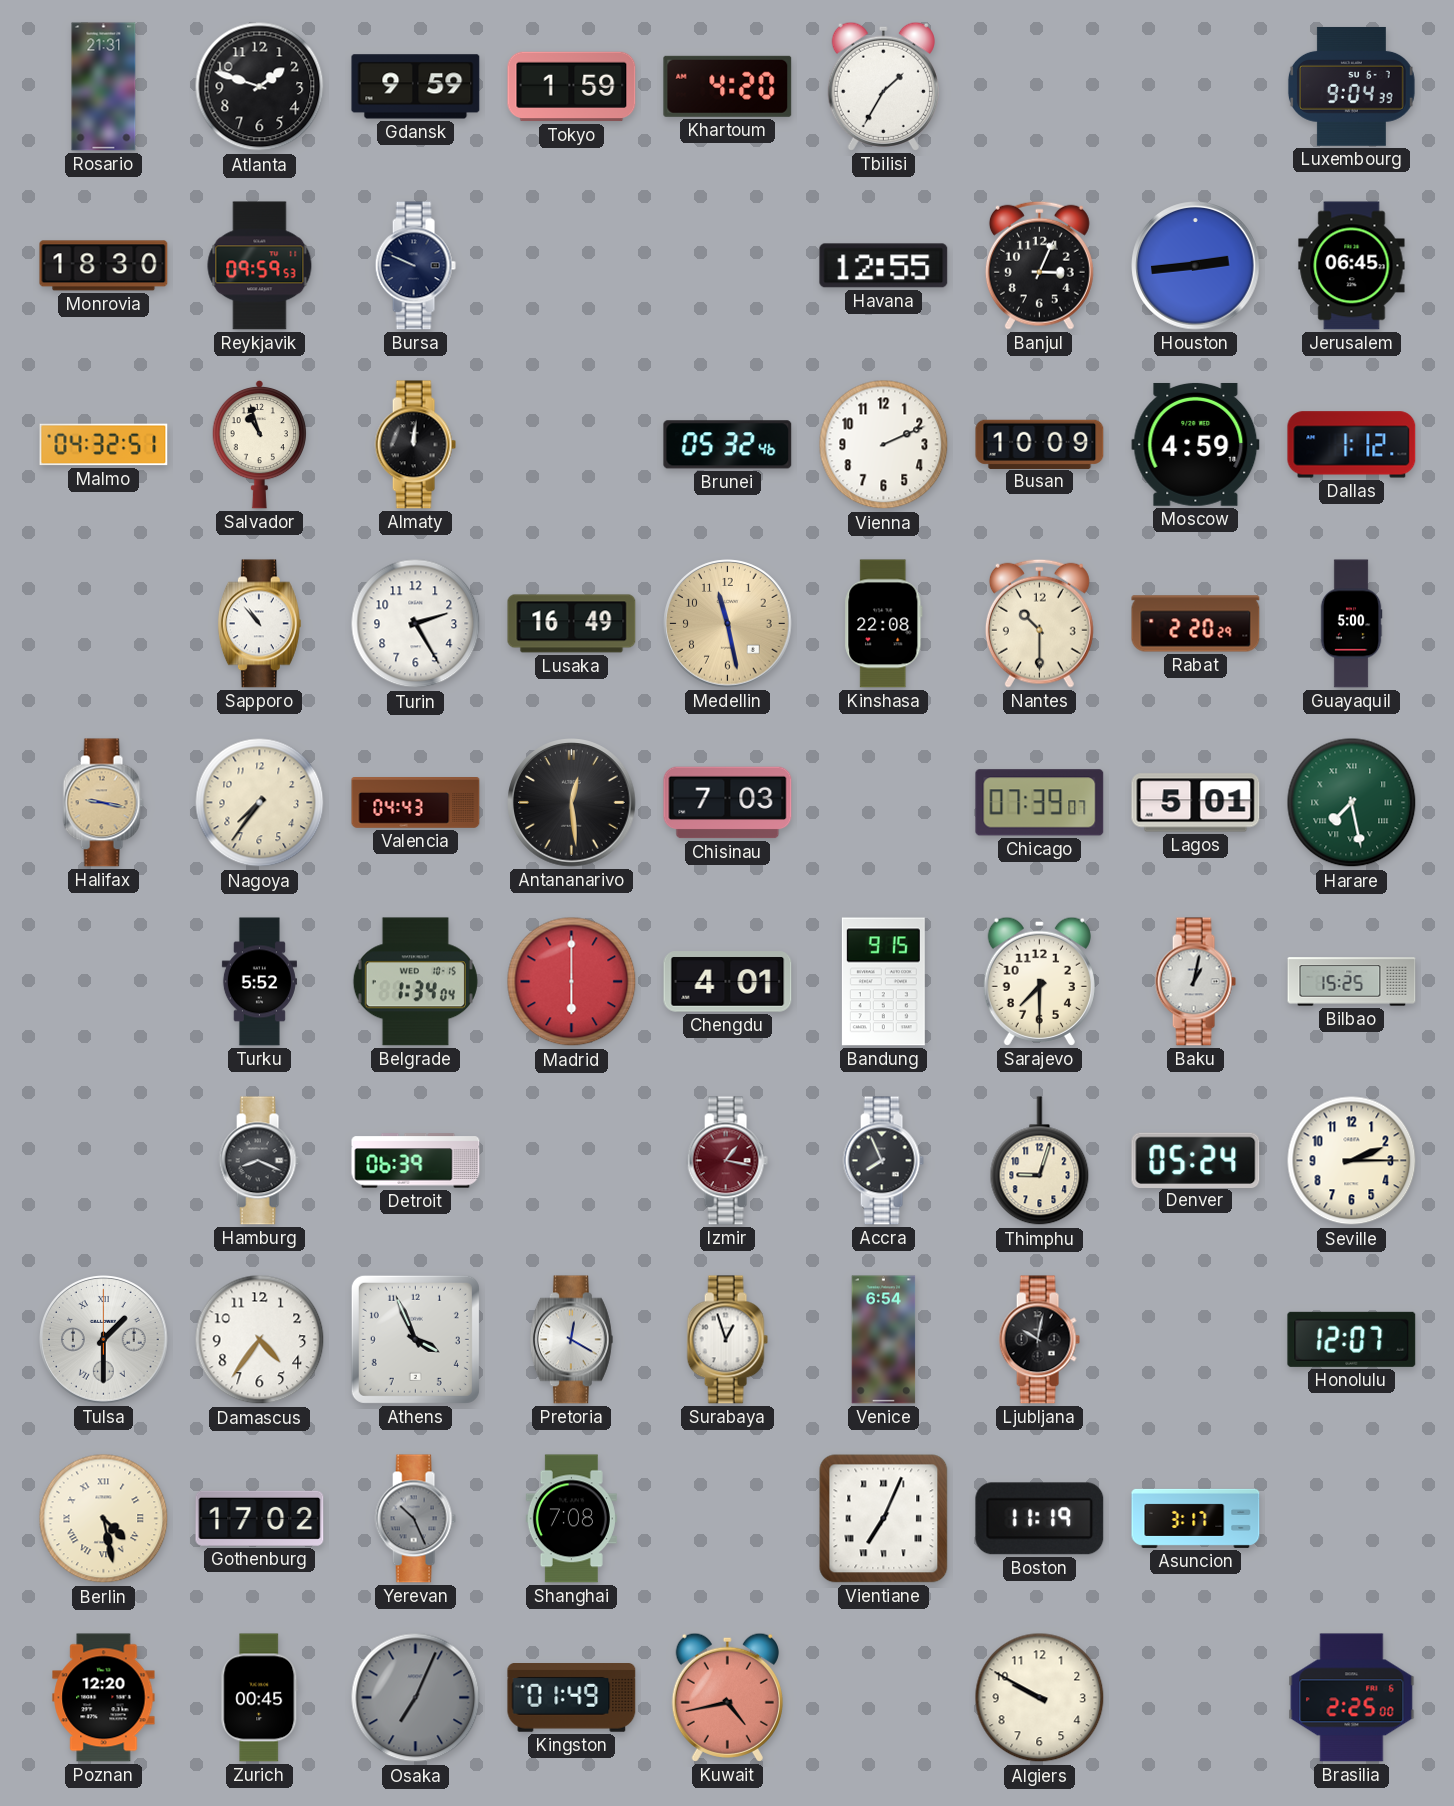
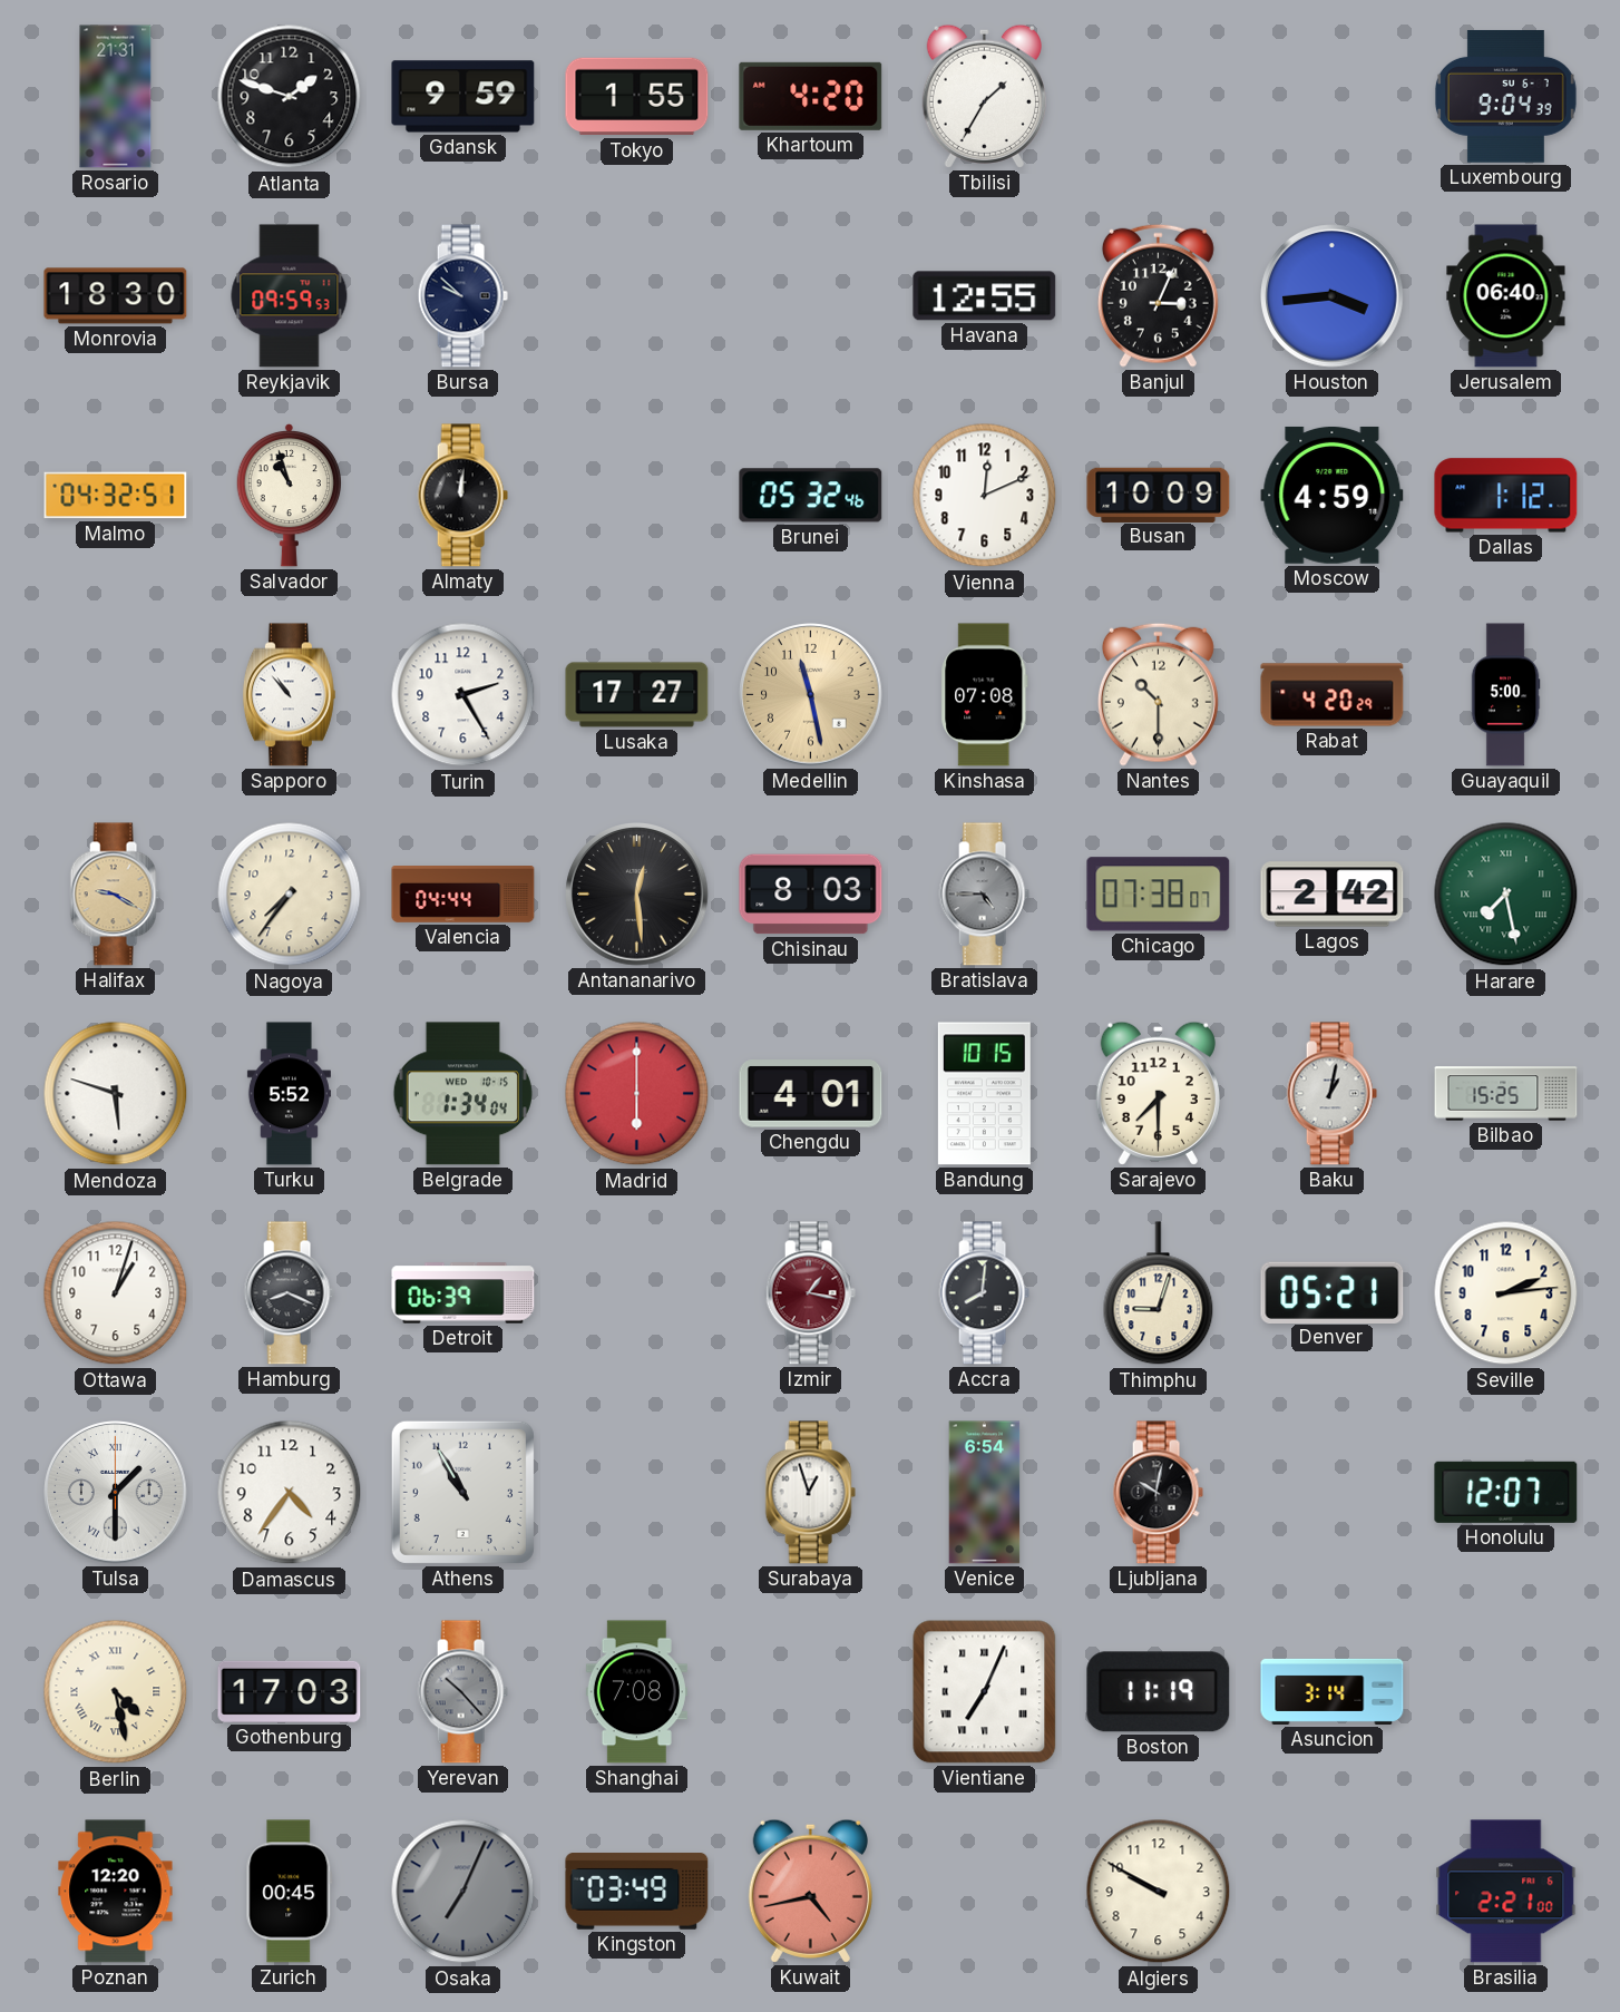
Tokyo: 1:59 -> 1:55
Bursa: 9:49 -> 9:52
Houston: 2:44 -> 3:44
Jerusalem: 06:45 -> 06:40
Vienna: 2:11 -> 12:11
Lusaka: 16:49 -> 17:27
Kinshasa: 22:08 -> 07:08
Rabat: 2:20 -> 4:20
Halifax: 9:17 -> 9:20
Valencia: 04:43 -> 04:44
Chisinau: 7:03 -> 8:03
Bratislava: none -> 4:45
Chicago: 07:39 -> 07:38
Lagos: 5:01 -> 2:42
Mendoza: none -> 5:48
Bandung: 9:15 -> 10:15
Ottawa: none -> 1:03
Accra: 7:56 -> 8:01
Denver: 05:24 -> 05:21
Seville: 2:15 -> 2:14
Athens: 3:56 -> 10:55
Pretoria: 12:20 -> none
Gothenburg: 17:02 -> 17:03
Yerevan: 10:26 -> 10:23
Asuncion: 3:17 -> 3:14
Kingston: 01:49 -> 03:49
Brasilia: 2:25 -> 2:21
